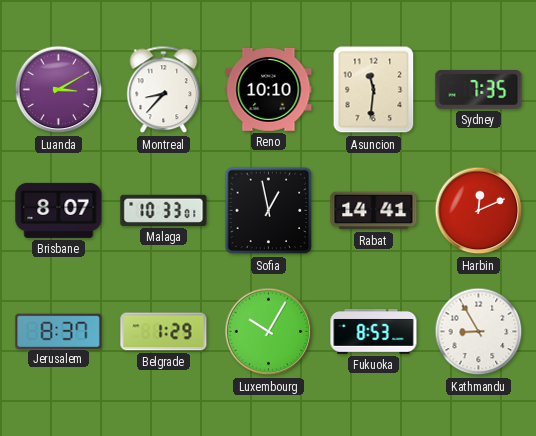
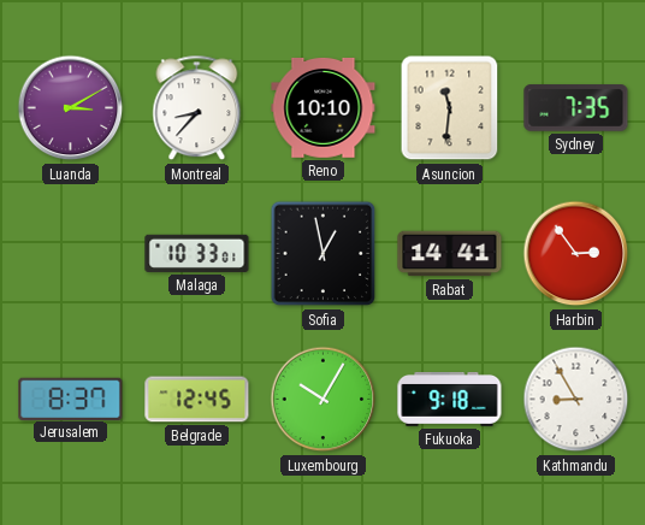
Brisbane: 8:07 -> none
Harbin: 12:11 -> 2:54
Belgrade: 1:29 -> 12:45
Fukuoka: 8:53 -> 9:18
